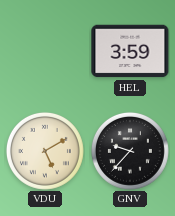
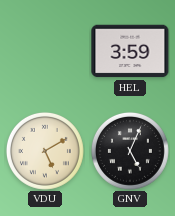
GNV: 9:37 -> 5:04
